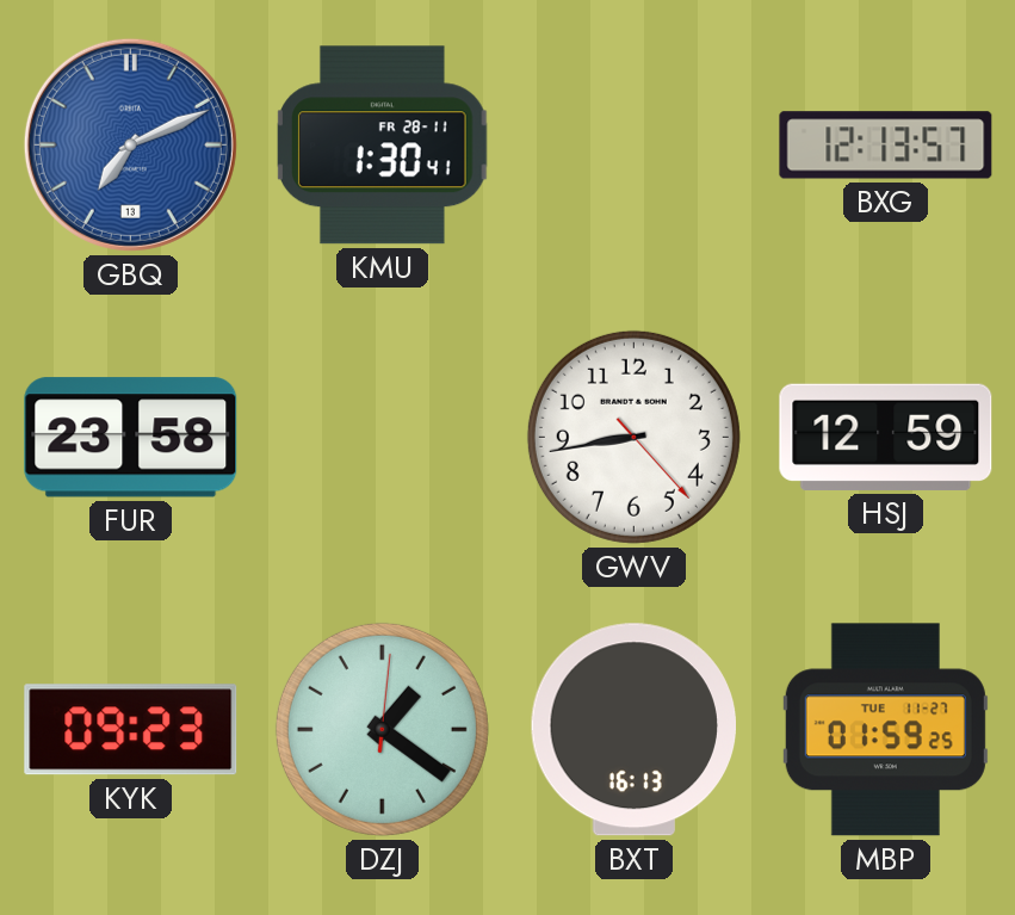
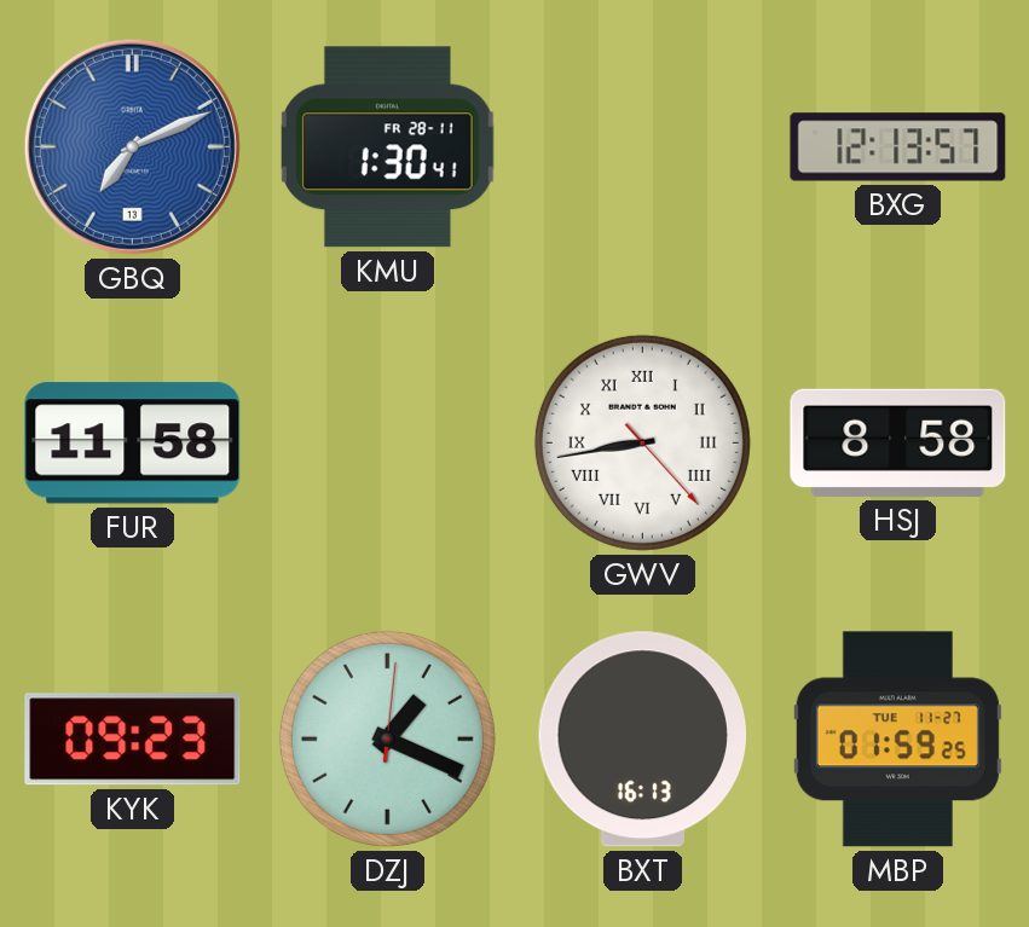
FUR: 23:58 -> 11:58
GWV numerals: Arabic -> Roman
HSJ: 12:59 -> 8:58
DZJ: 1:21 -> 1:19
